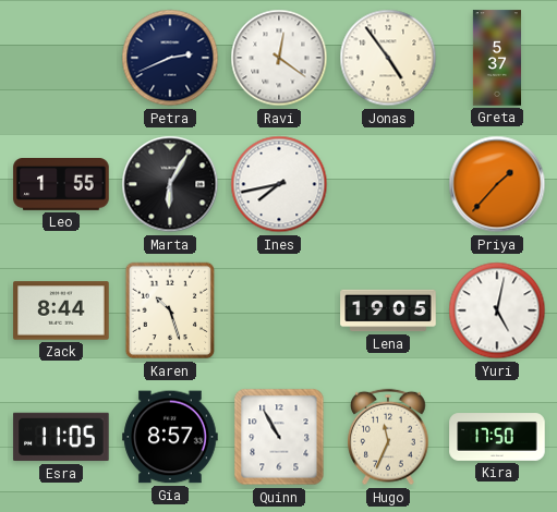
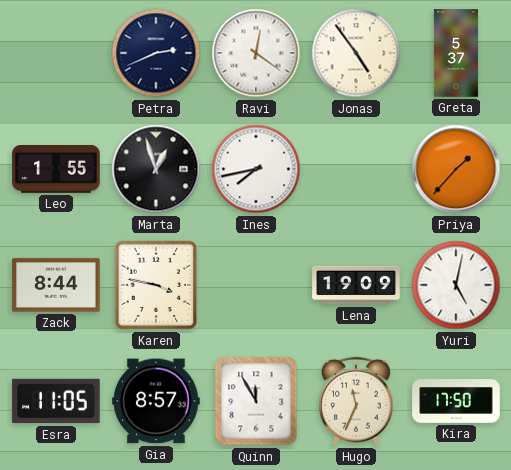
Marta: 6:05 -> 12:57
Karen: 10:27 -> 3:47
Lena: 19:05 -> 19:09
Quinn: 10:55 -> 11:55
